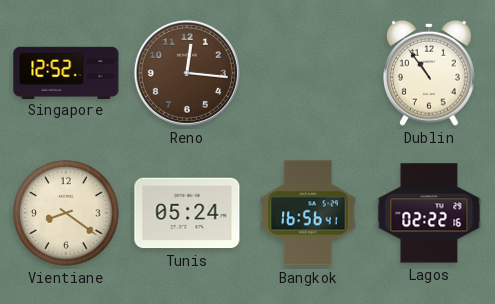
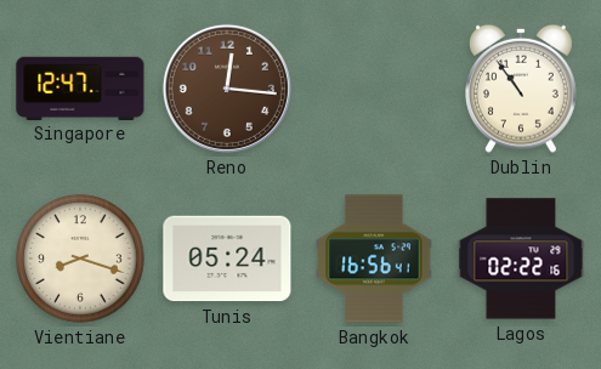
Singapore: 12:52 -> 12:47
Vientiane: 8:21 -> 8:18
